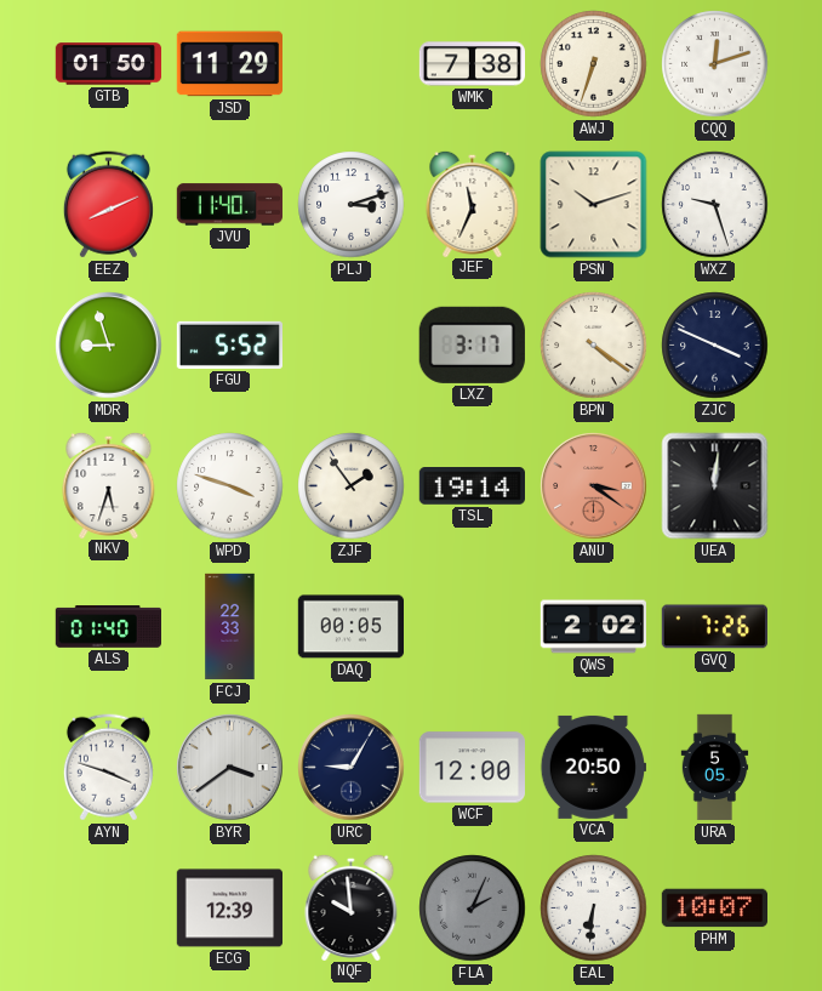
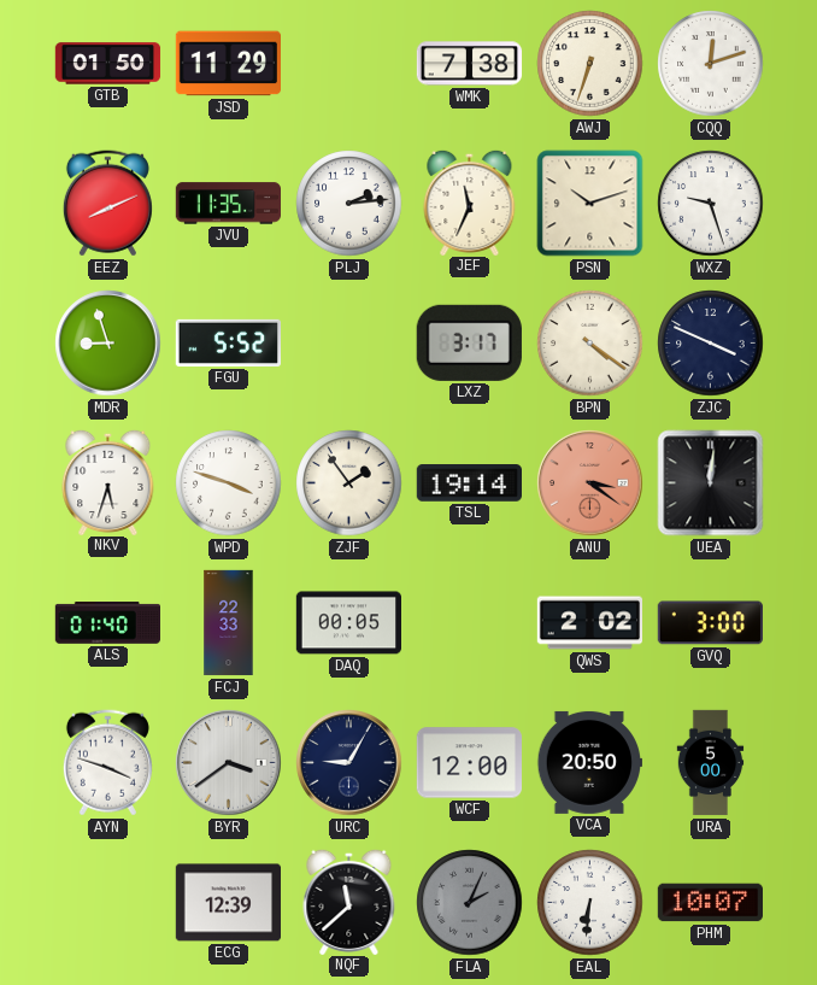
JVU: 11:40 -> 11:35
PLJ: 3:12 -> 2:14
GVQ: 7:26 -> 3:00
URA: 5:05 -> 5:00
NQF: 9:59 -> 11:38
